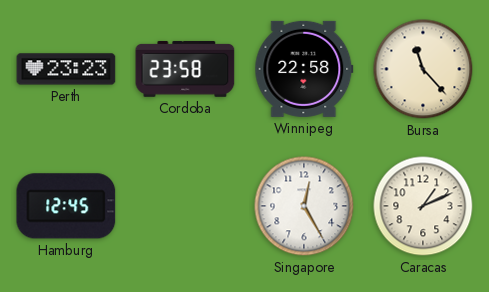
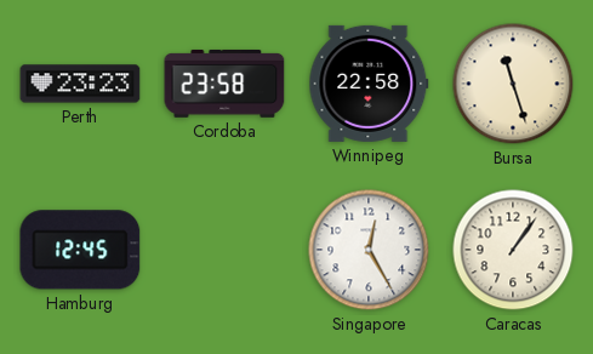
Bursa: 11:23 -> 11:27
Caracas: 1:11 -> 1:06
